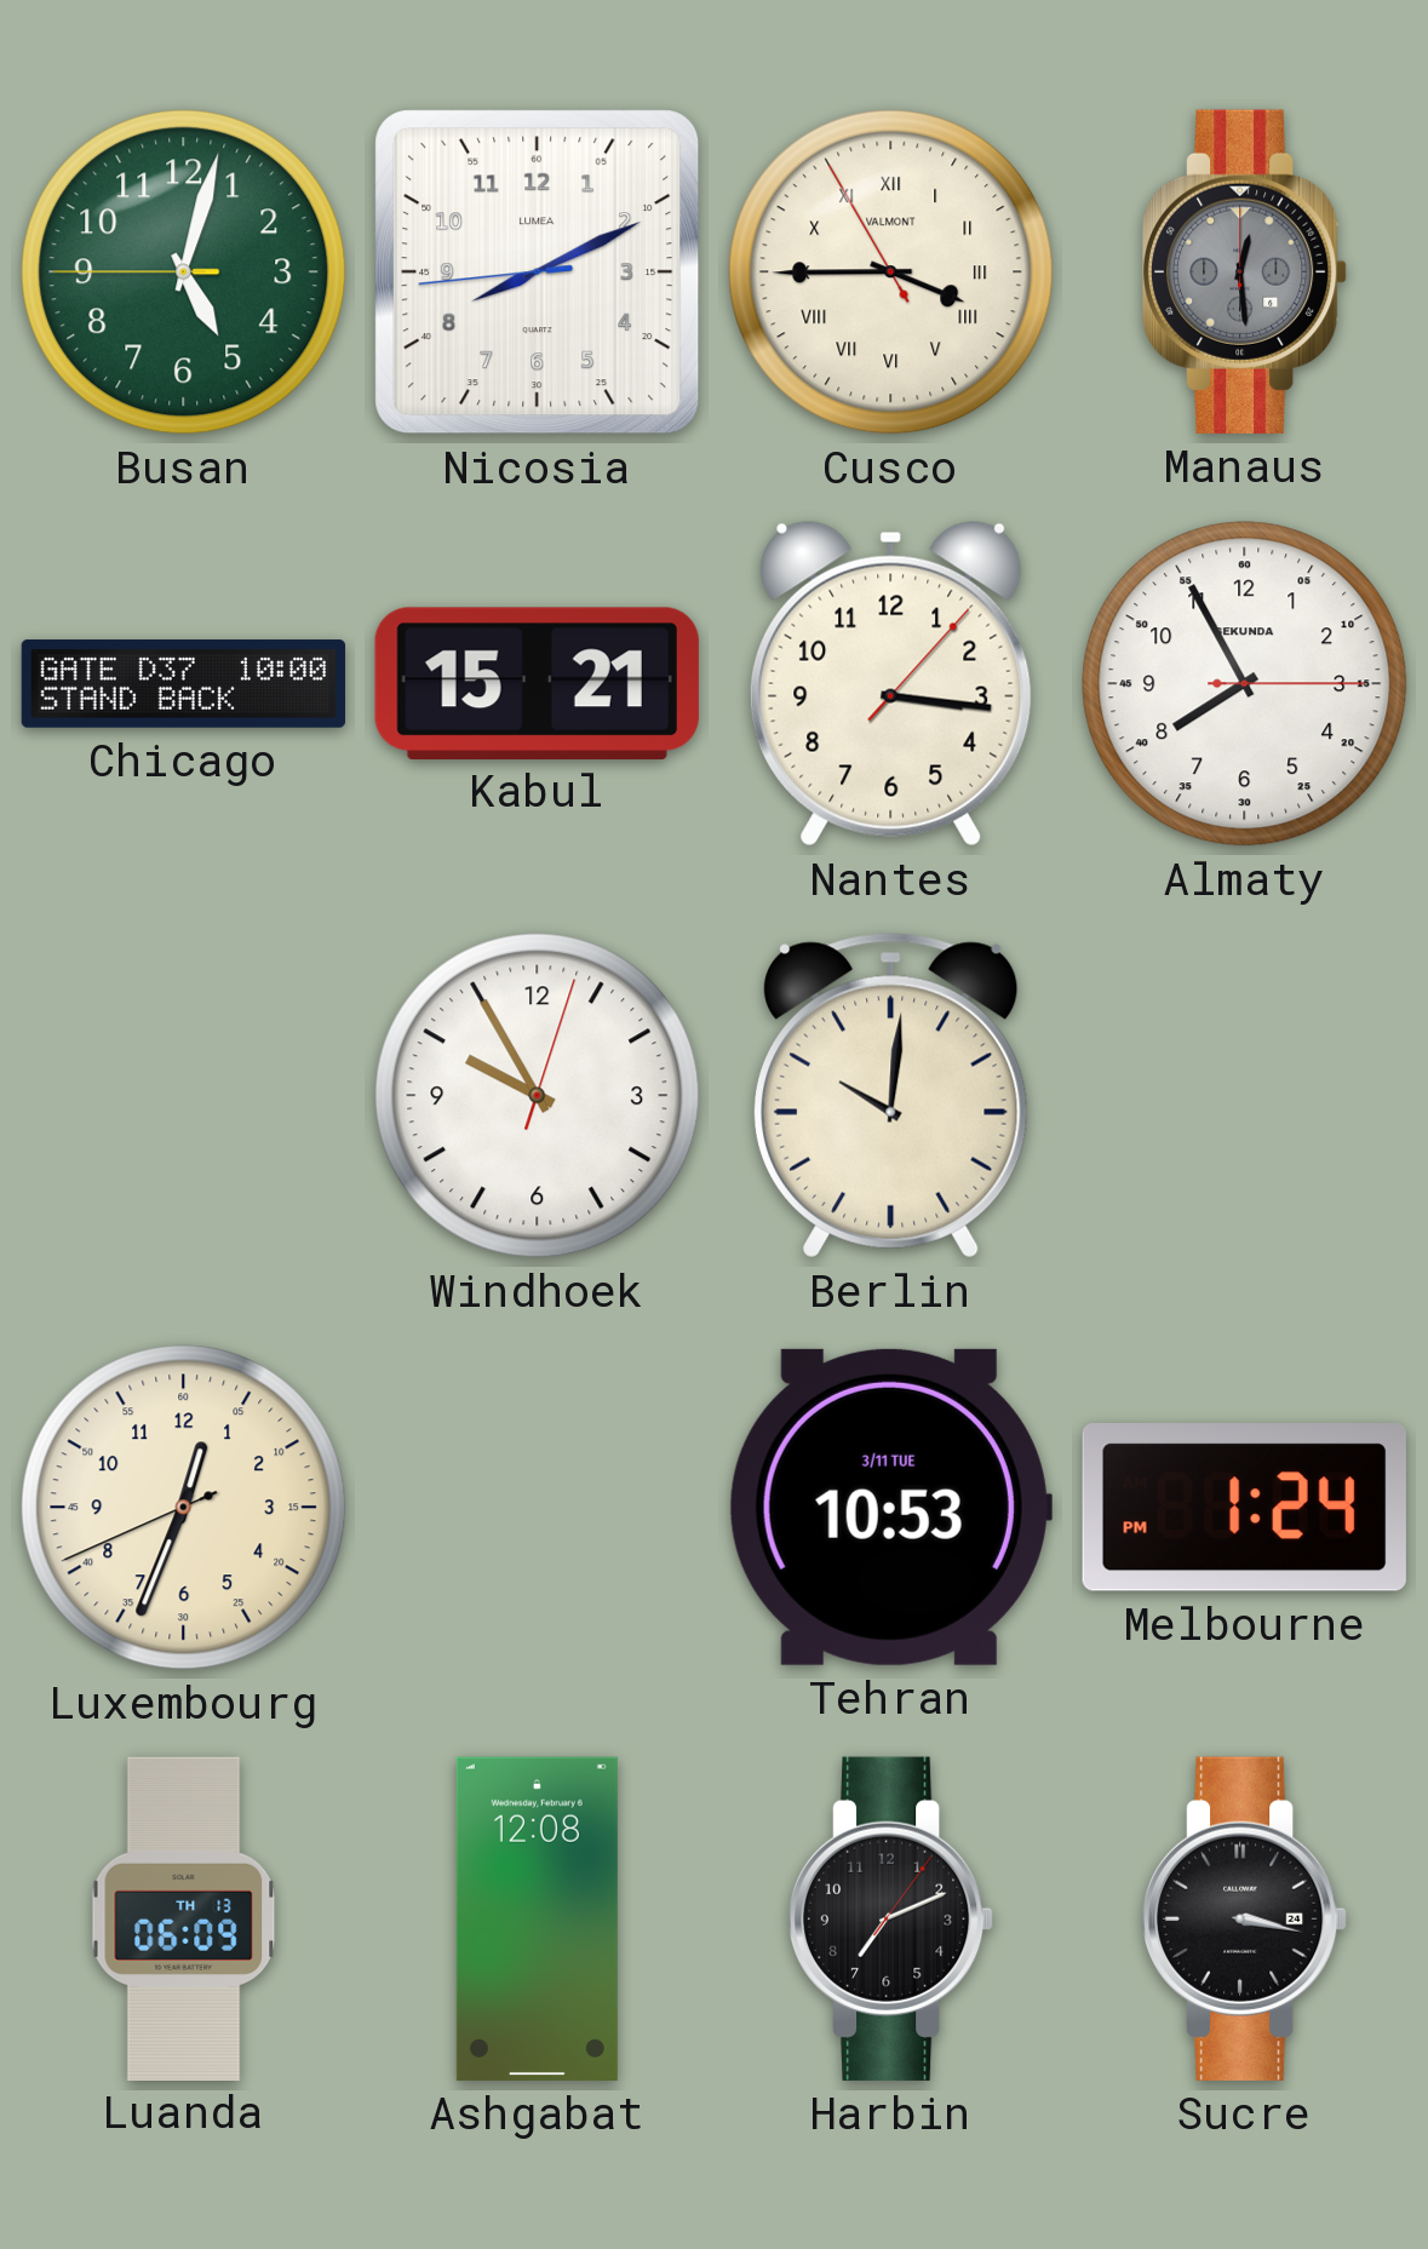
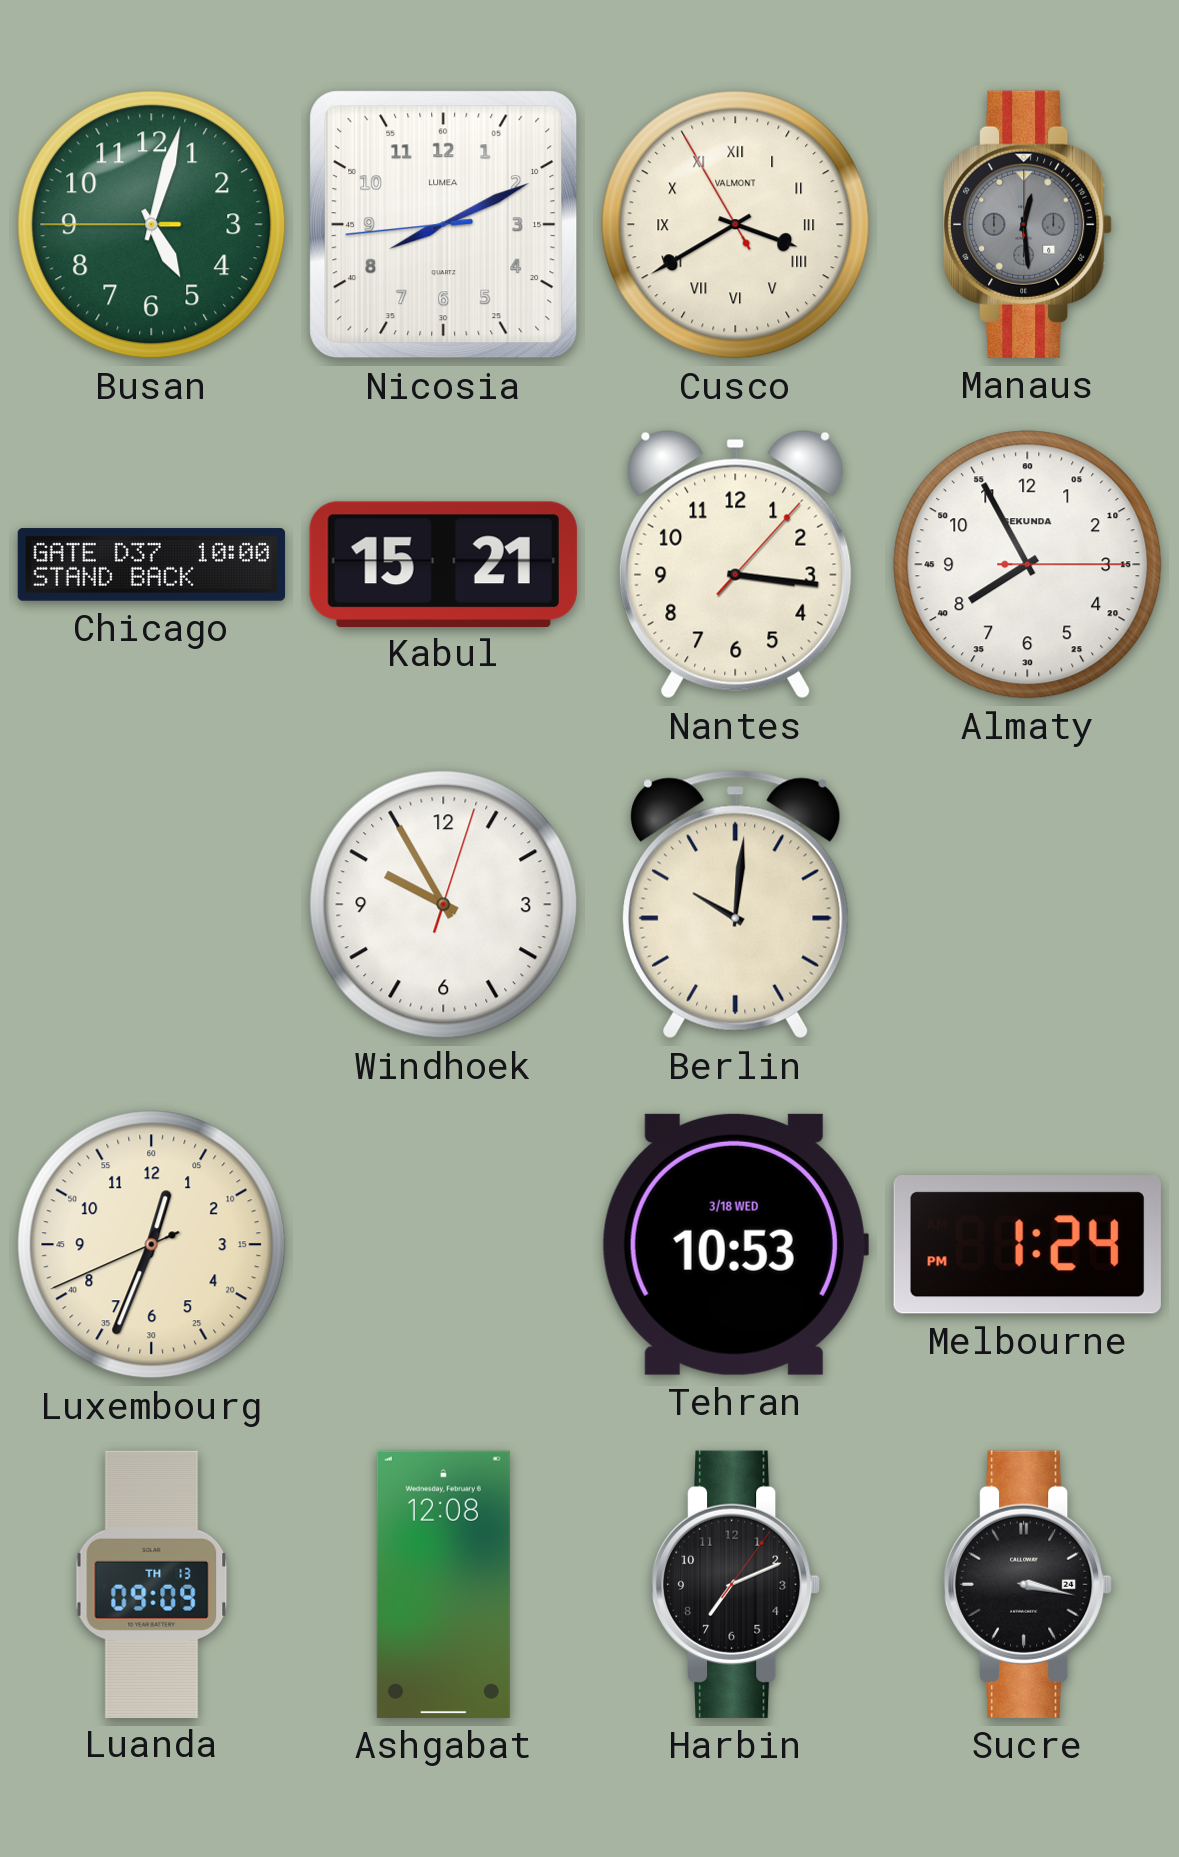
Cusco: 3:44 -> 3:39
Tehran date: 3/11 TUE -> 3/18 WED
Luanda: 06:09 -> 09:09
